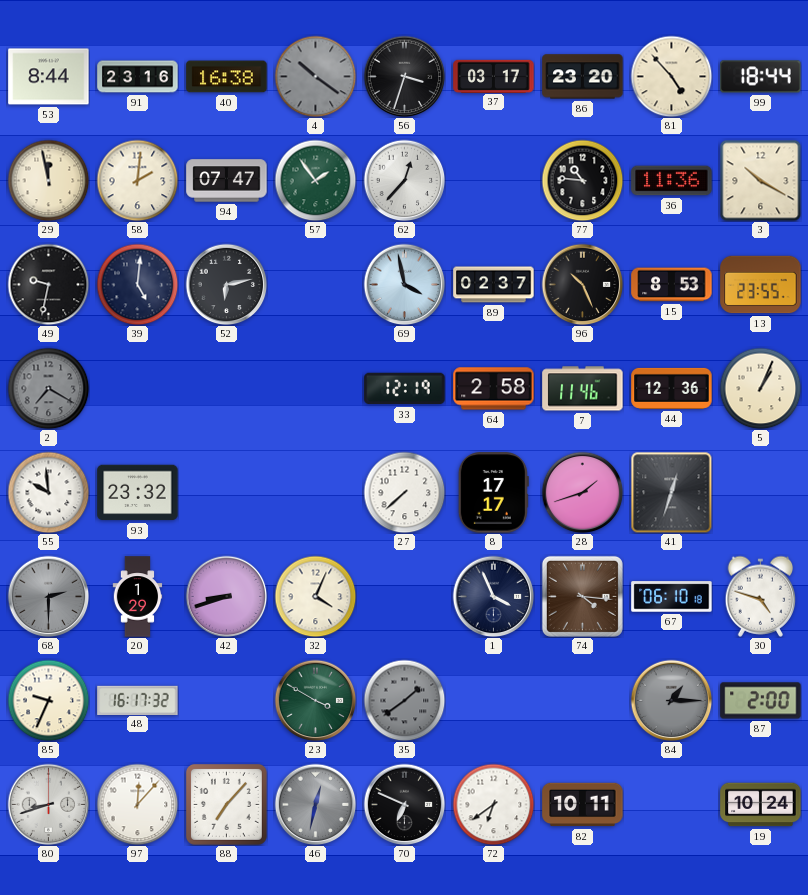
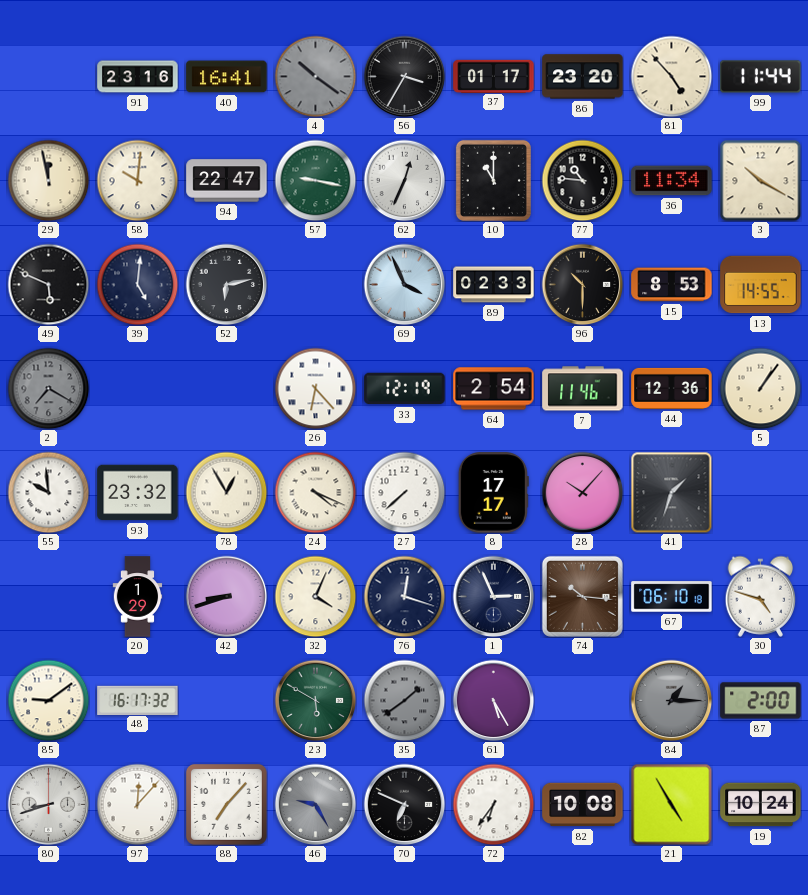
53: 8:44 -> none
40: 16:38 -> 16:41
56: 3:33 -> 3:35
37: 03:17 -> 01:17
99: 18:44 -> 11:44
58: 2:01 -> 10:01
94: 07:47 -> 22:47
57: 1:54 -> 9:17
62: 12:37 -> 12:34
10: none -> 11:00
36: 11:36 -> 11:34
49: 9:32 -> 5:49
69: 3:58 -> 3:56
89: 02:37 -> 02:33
96: 10:26 -> 10:30
13: 23:55 -> 14:55
26: none -> 6:23
64: 2:58 -> 2:54
5: 1:04 -> 1:06
78: none -> 12:55
24: none -> 4:19
28: 1:42 -> 10:07
41: 12:33 -> 1:33
68: 2:30 -> none
76: none -> 12:18
1: 3:56 -> 2:56
74: 4:16 -> 10:16
85: 9:34 -> 9:09
23: 3:50 -> 5:50
61: none -> 5:25
46: 12:32 -> 9:25
72: 6:39 -> 6:36
82: 10:11 -> 10:08
21: none -> 4:55
